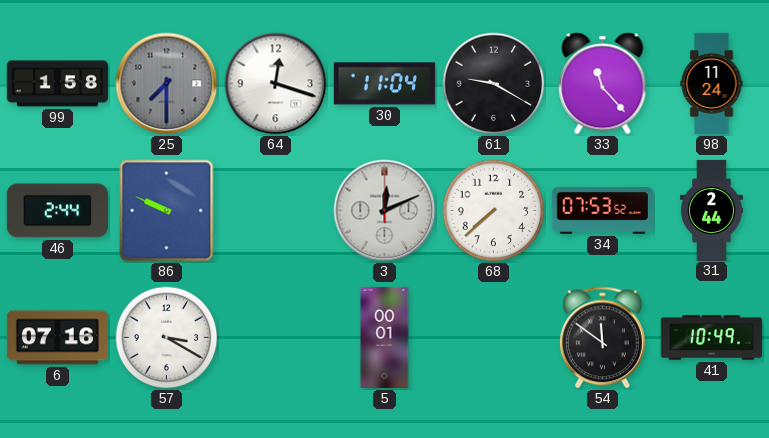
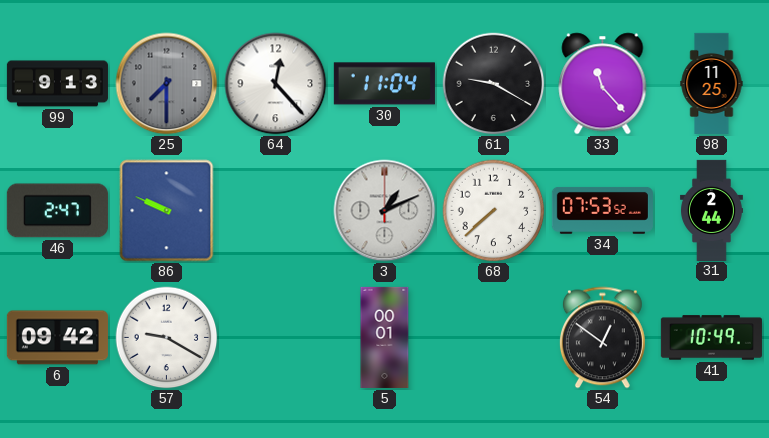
99: 1:58 -> 9:13
64: 12:18 -> 12:23
98: 11:24 -> 11:25
46: 2:44 -> 2:47
3: 12:11 -> 1:11
6: 07:16 -> 09:42
57: 3:20 -> 9:20
54: 11:51 -> 12:51
